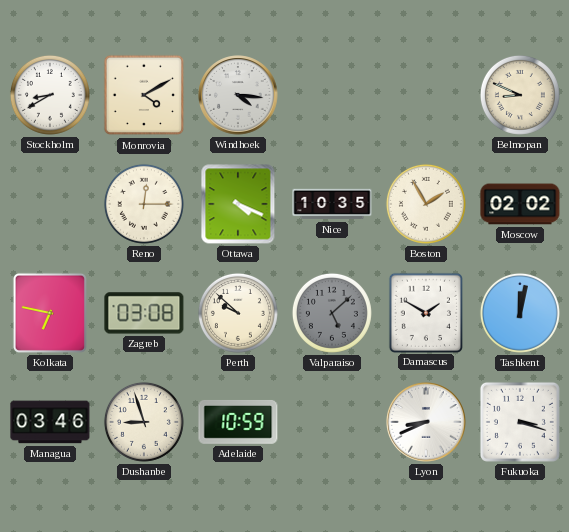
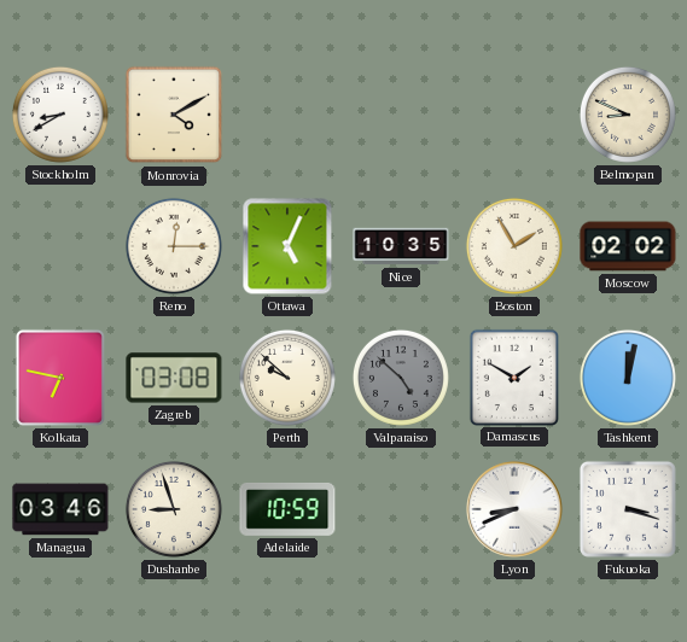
Windhoek: 4:16 -> none
Ottawa: 4:19 -> 5:04
Valparaiso: 5:08 -> 4:52
